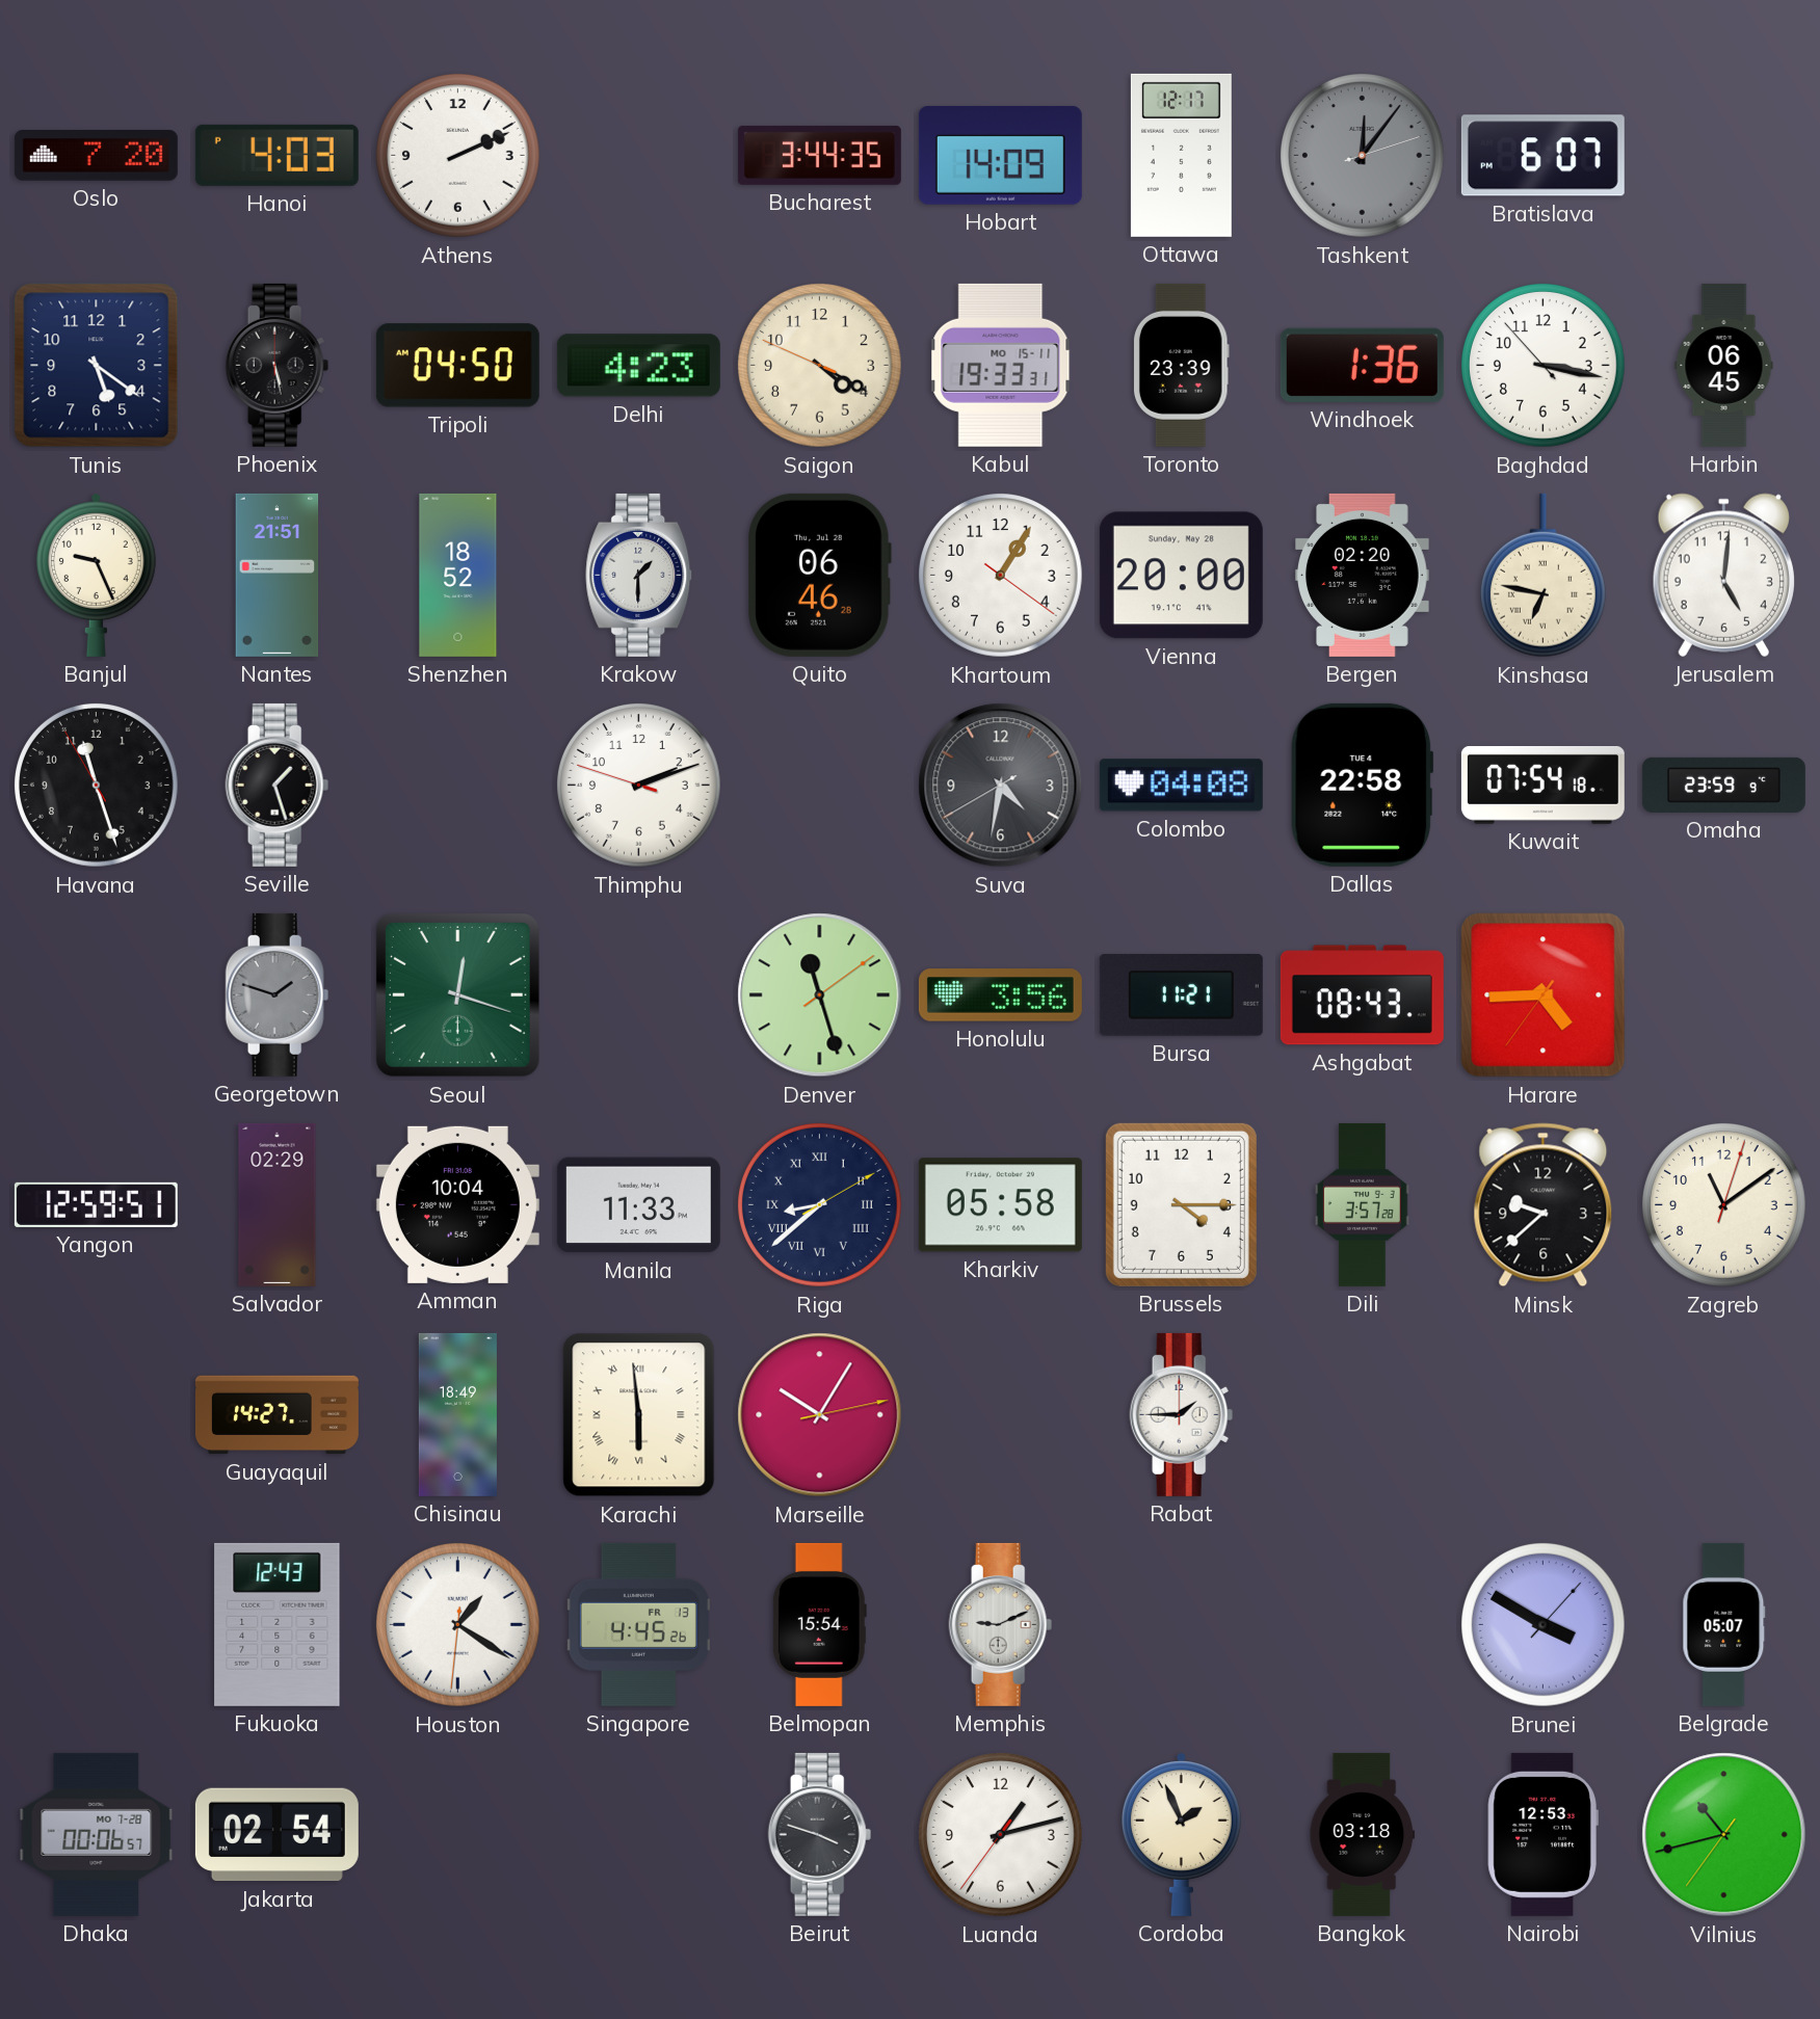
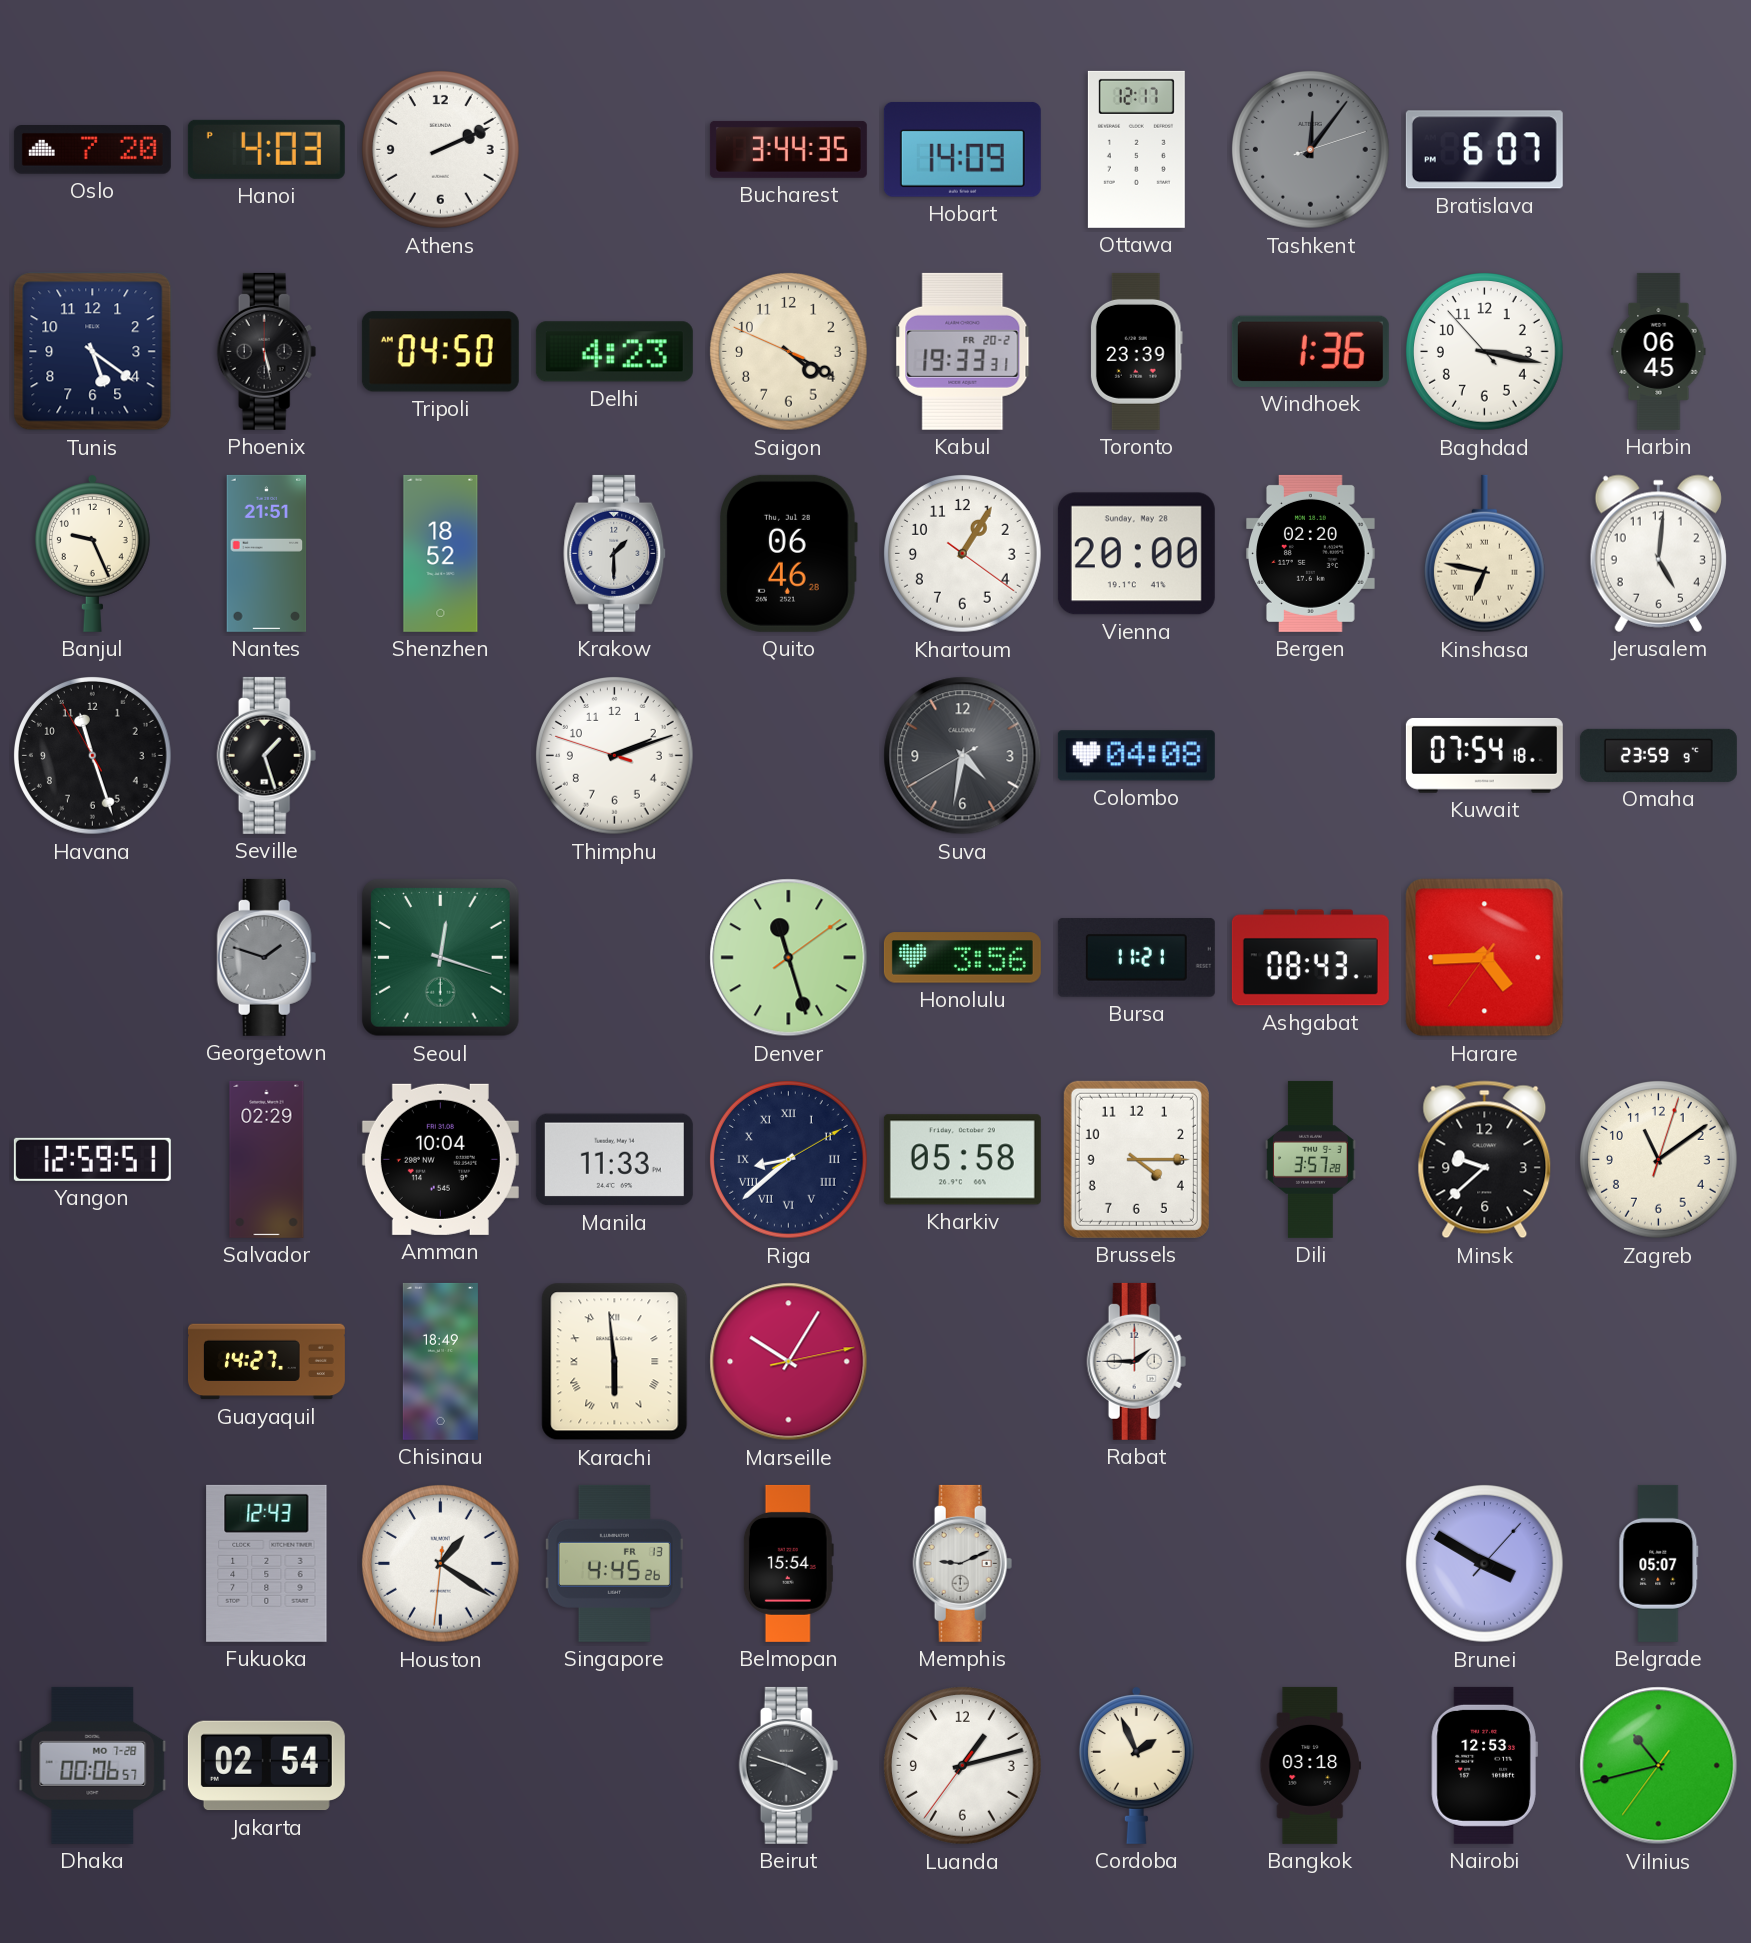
Kabul date: MO 15-11 -> FR 20-2
Dallas: 22:58 -> none
